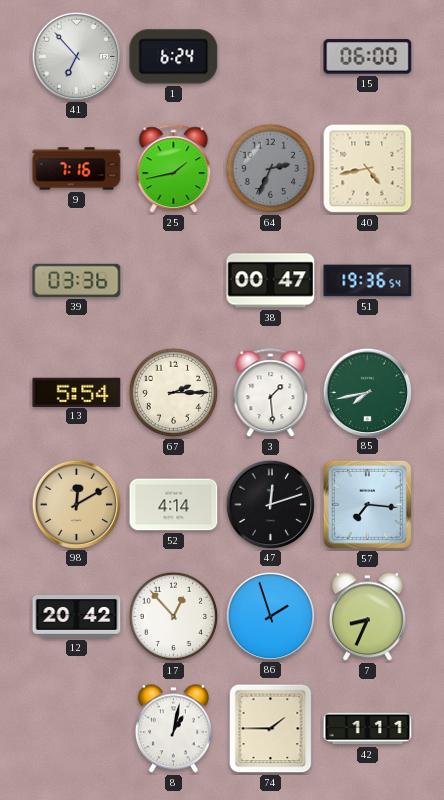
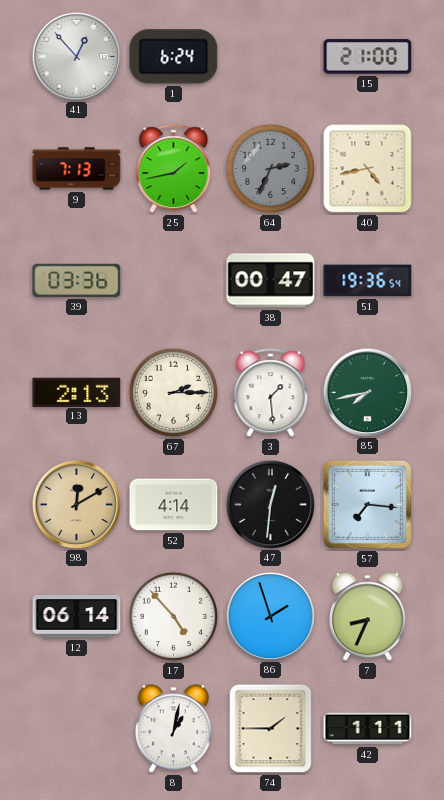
41: 6:53 -> 12:53
15: 06:00 -> 21:00
9: 7:16 -> 7:13
13: 5:54 -> 2:13
47: 12:12 -> 12:31
12: 20:42 -> 06:14
17: 12:53 -> 4:53
